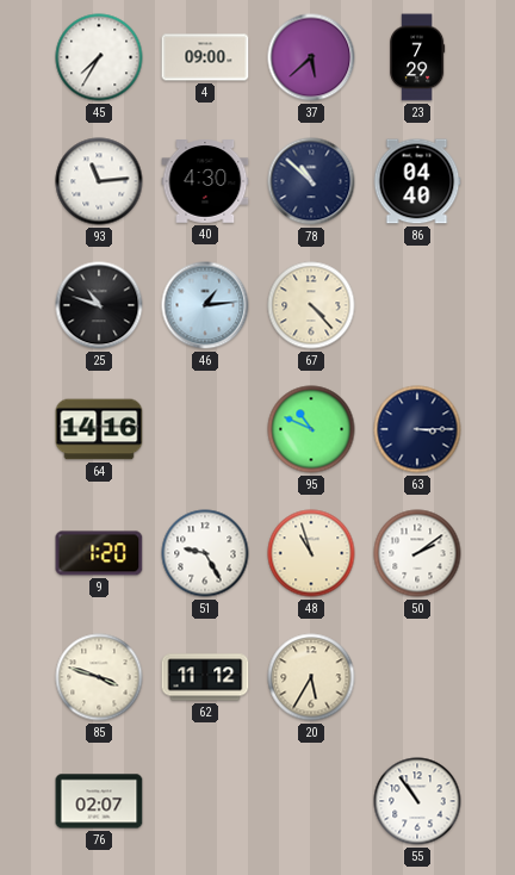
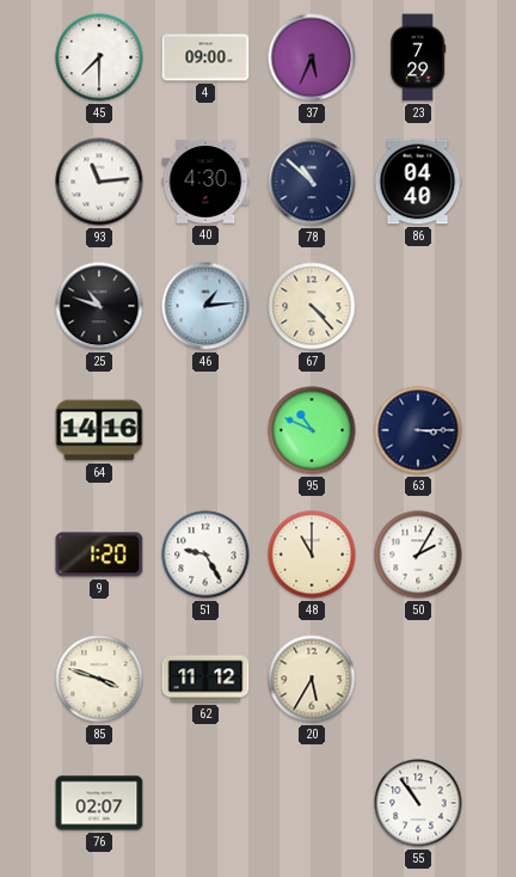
45: 7:35 -> 7:30
37: 5:38 -> 5:34
48: 10:57 -> 11:00
50: 2:09 -> 2:05
